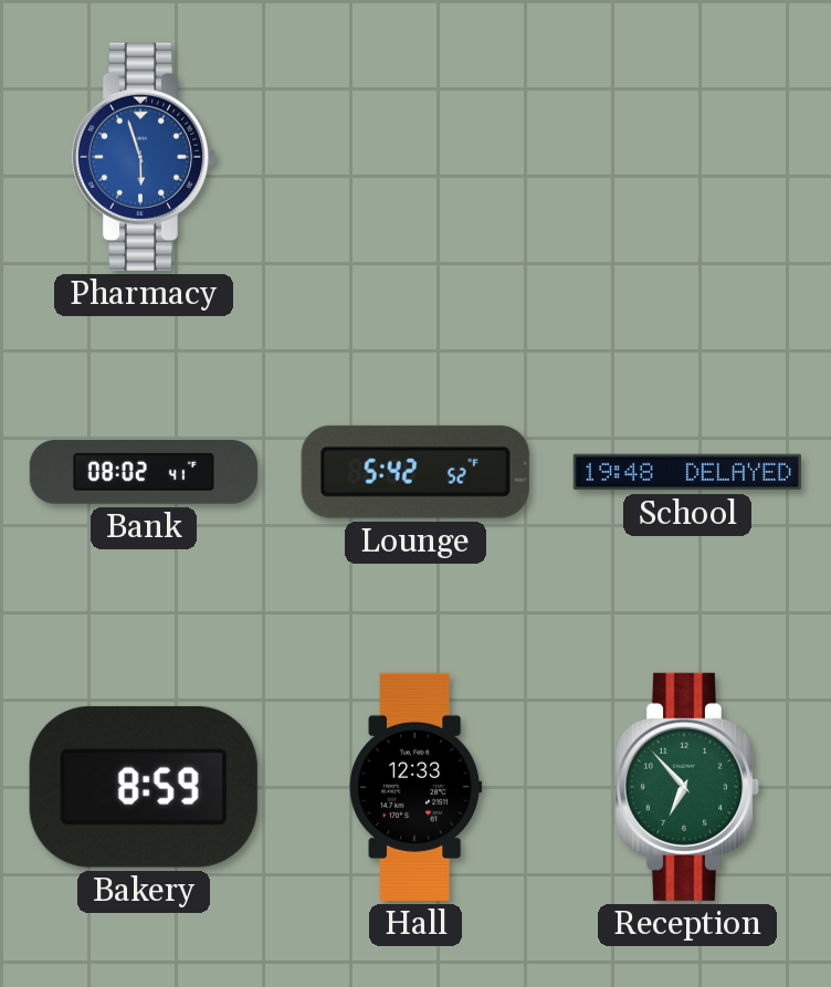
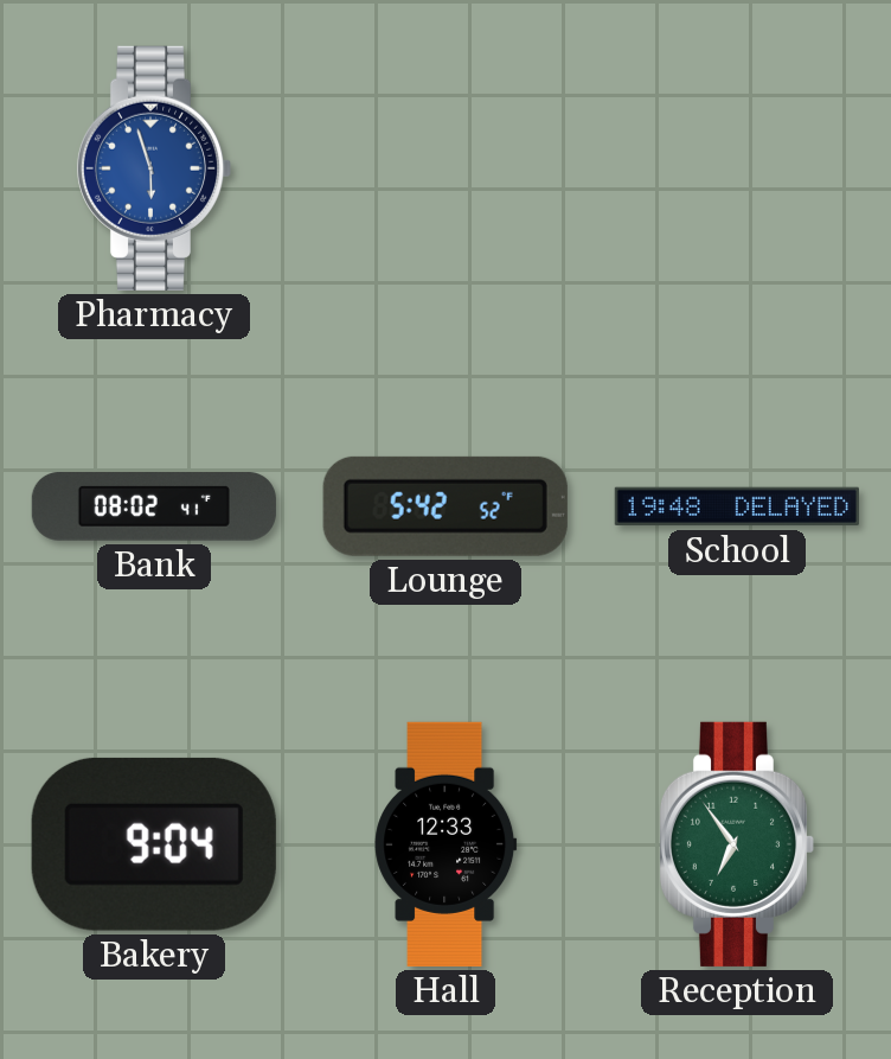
Bakery: 8:59 -> 9:04
Reception: 6:53 -> 6:54
